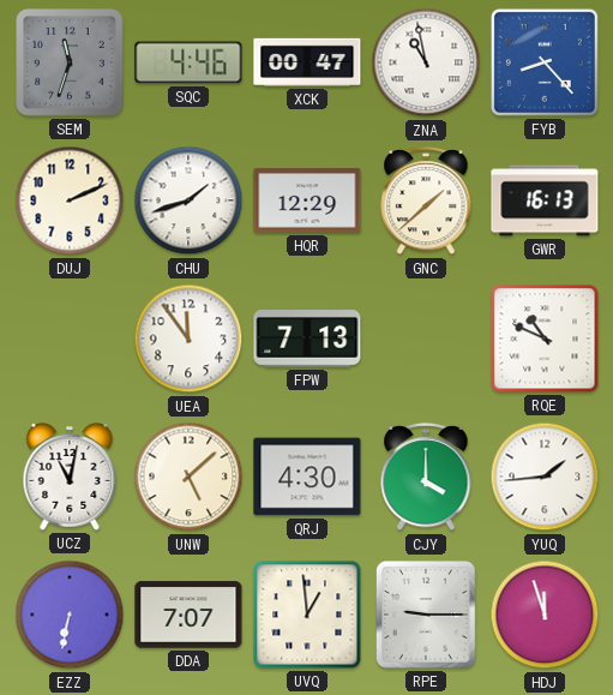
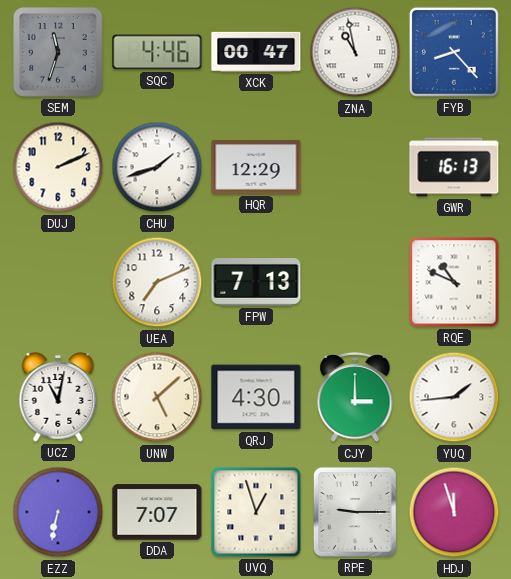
GNC: 1:38 -> none
UEA: 11:54 -> 7:11
CJY: 4:00 -> 3:00
UVQ: 12:59 -> 12:57
